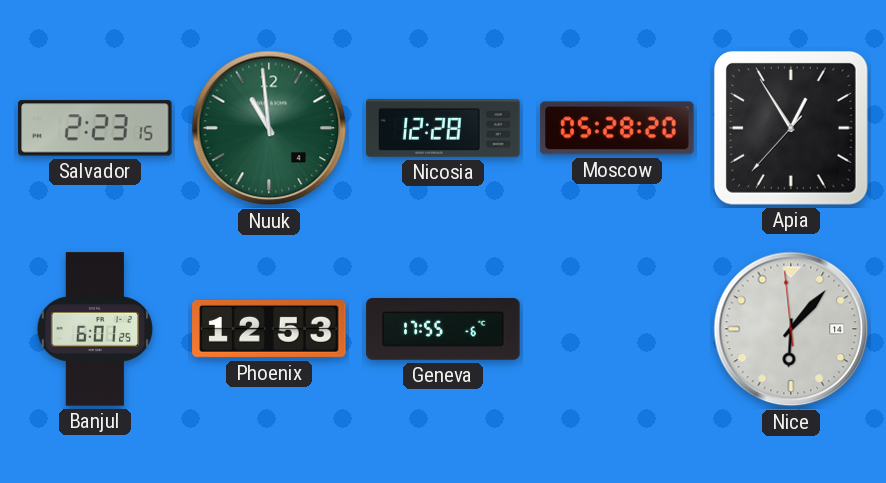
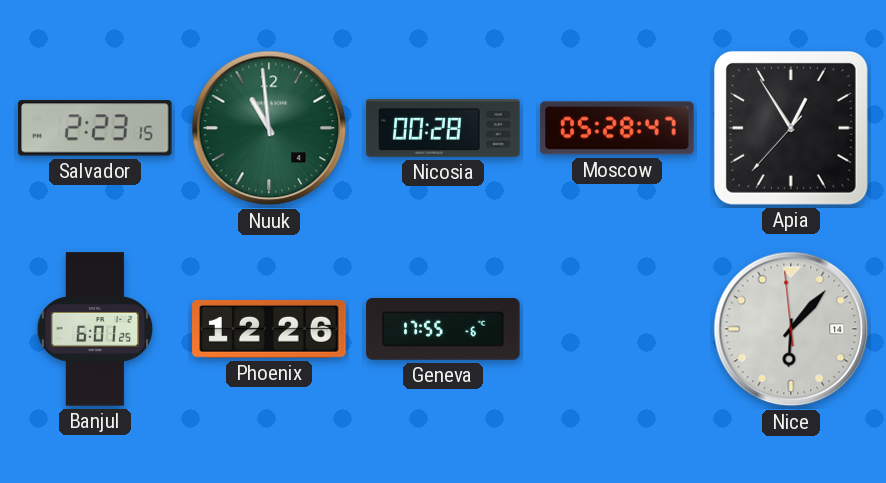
Nicosia: 12:28 -> 00:28
Moscow: 05:28:20 -> 05:28:47
Phoenix: 12:53 -> 12:26
